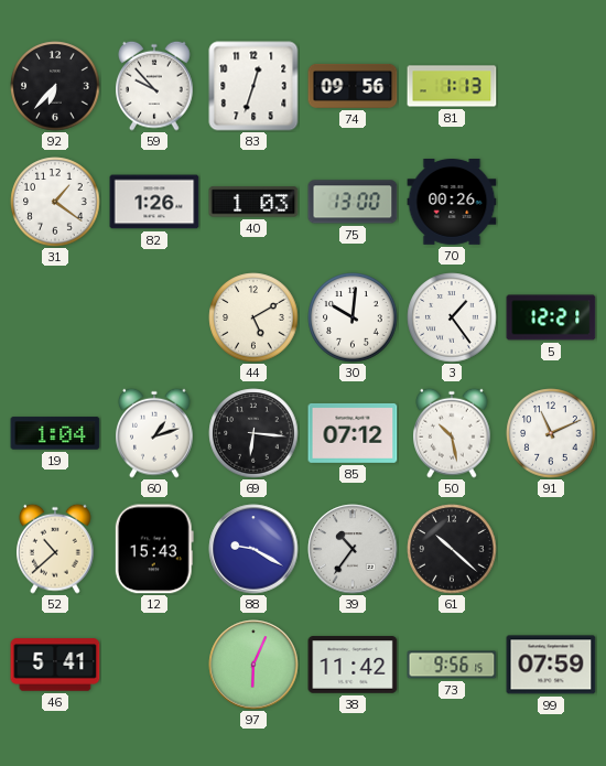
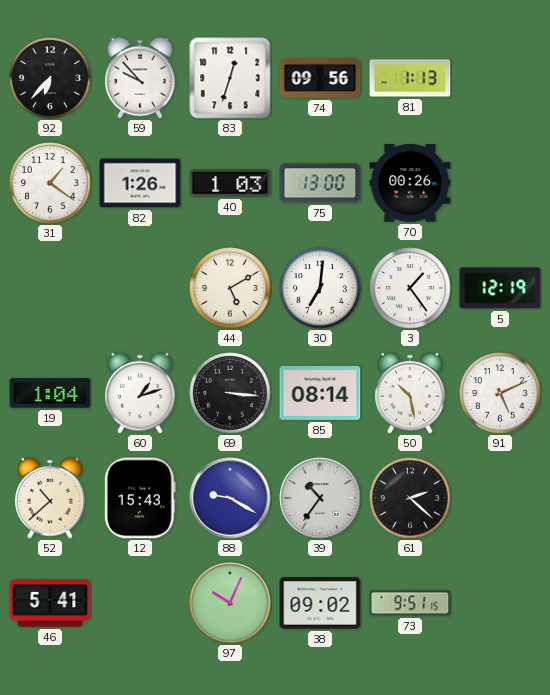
30: 10:01 -> 7:01
5: 12:21 -> 12:19
69: 6:16 -> 3:16
85: 07:12 -> 08:14
91: 11:11 -> 5:11
61: 10:22 -> 2:22
97: 6:04 -> 10:04
38: 11:42 -> 09:02
73: 9:56 -> 9:51
99: 07:59 -> none
